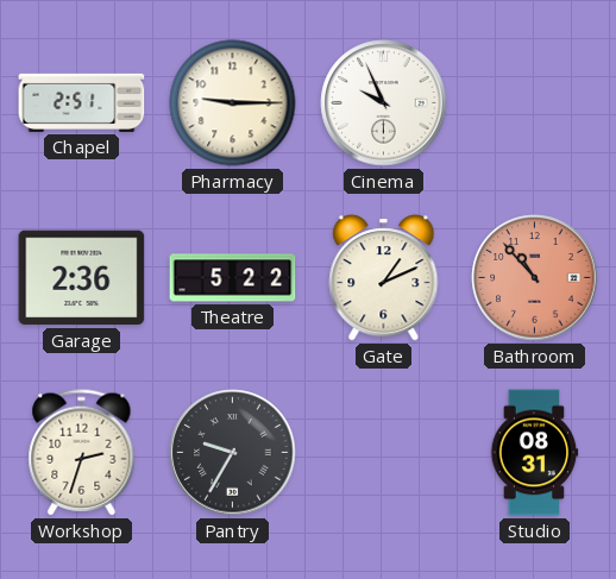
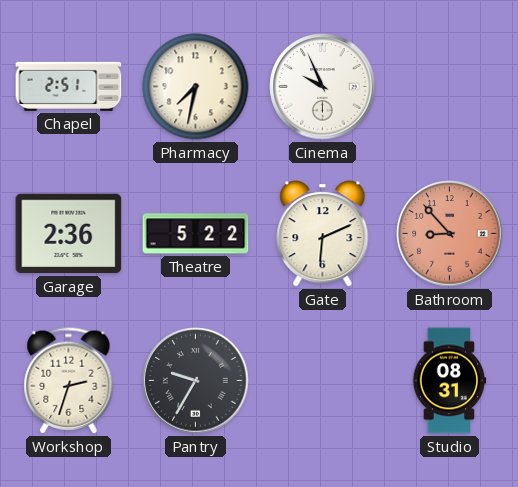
Pharmacy: 9:15 -> 7:32
Gate: 1:11 -> 6:11
Bathroom: 10:53 -> 8:53
